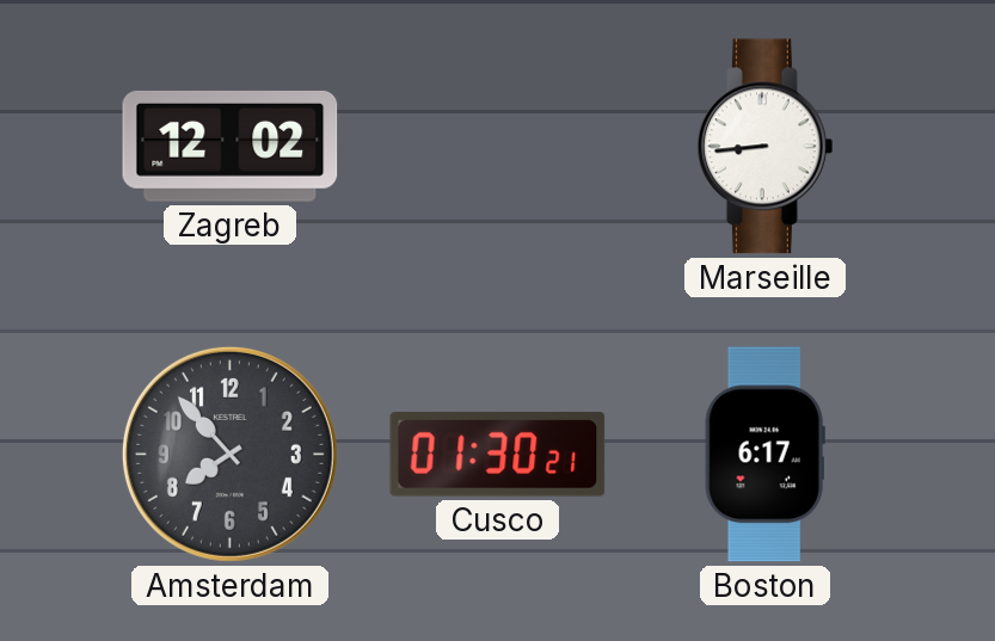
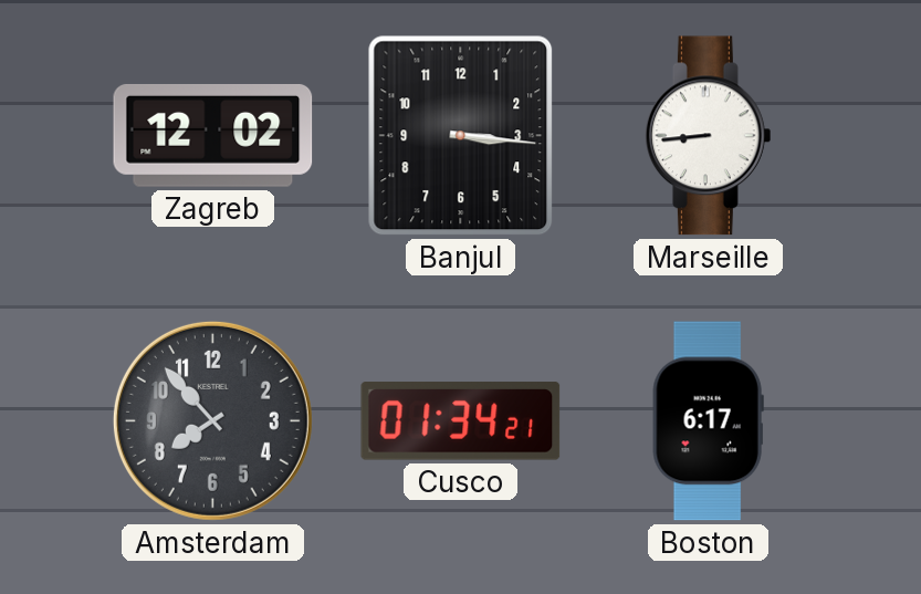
Banjul: none -> 3:16
Cusco: 01:30 -> 01:34
